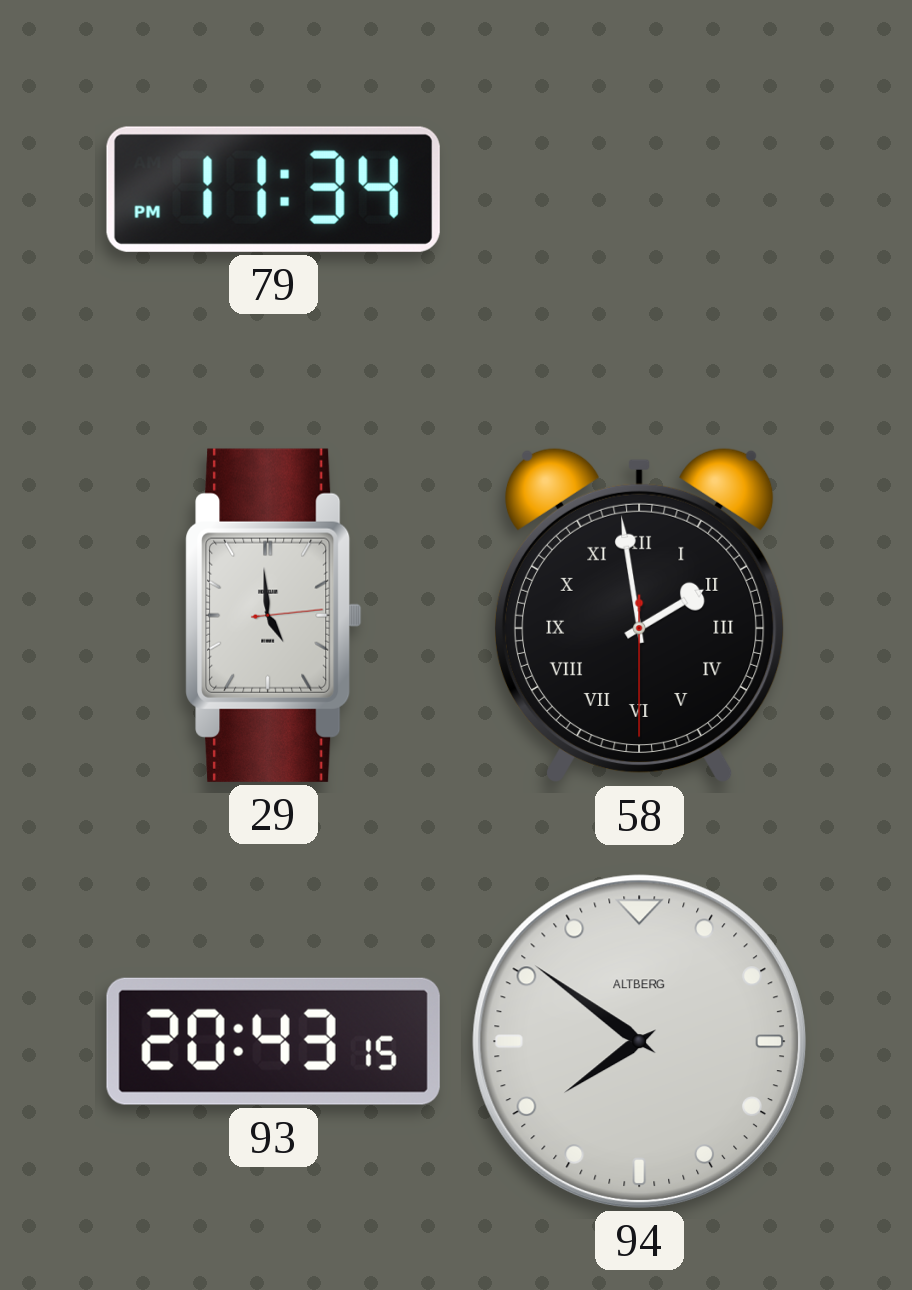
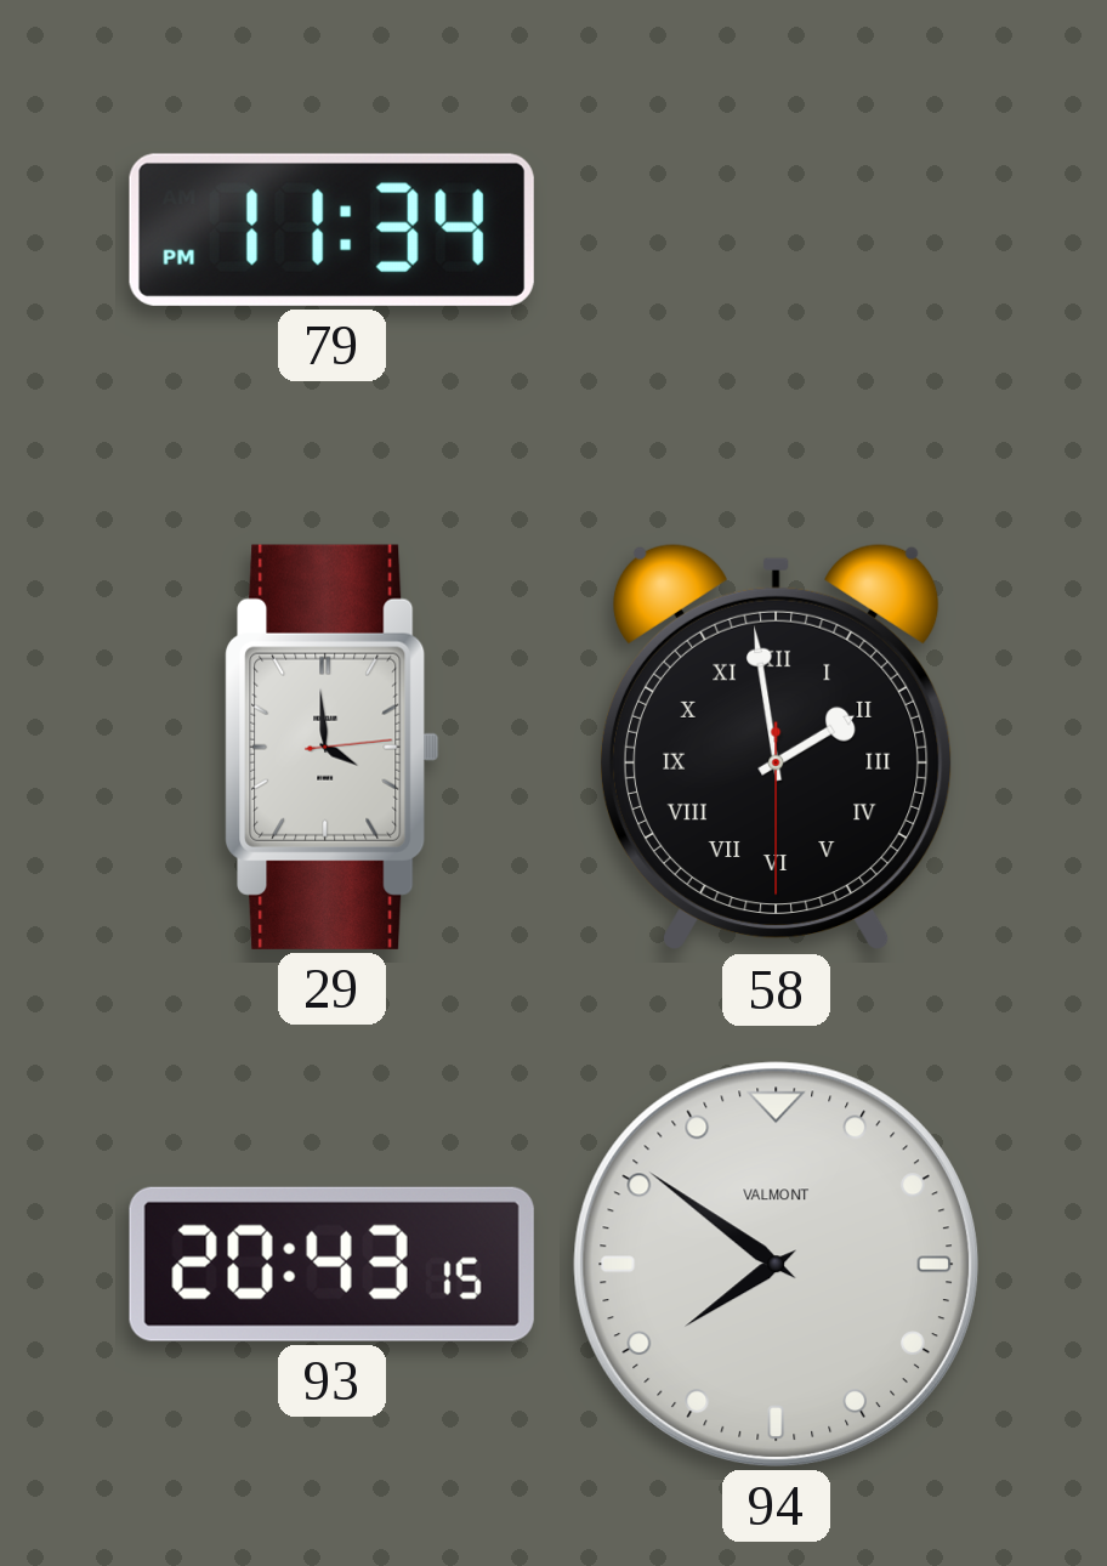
29: 4:59 -> 3:59
94 brand: ALTBERG -> VALMONT
